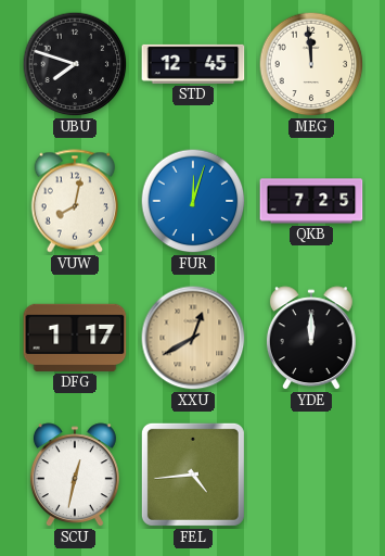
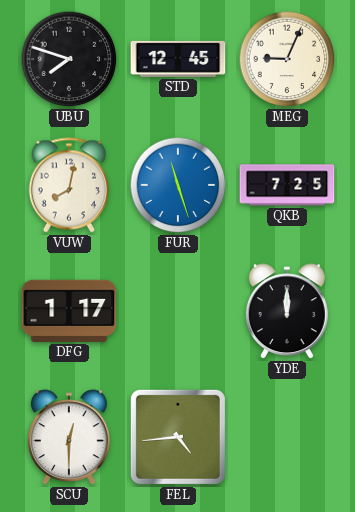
MEG: 11:59 -> 9:04
FUR: 12:03 -> 11:27
XXU: 12:40 -> none
SCU: 12:32 -> 12:30
